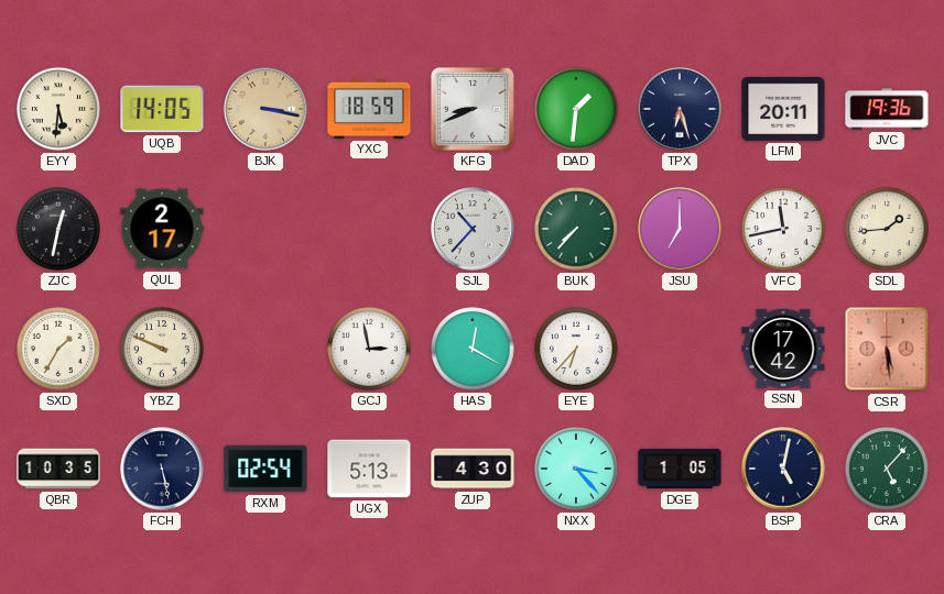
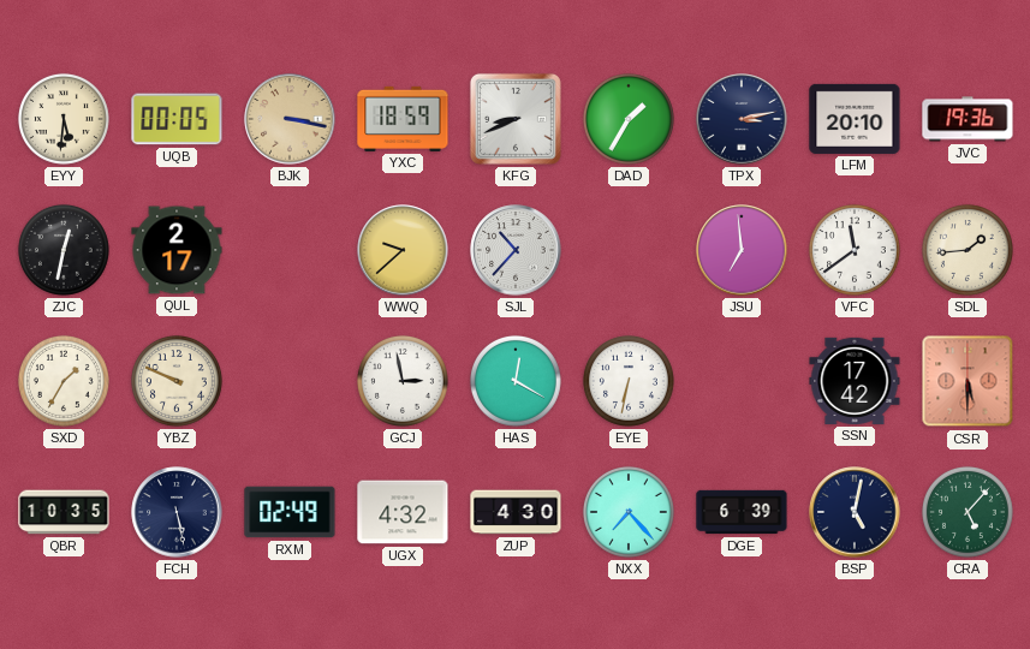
UQB: 14:05 -> 00:05
DAD: 1:31 -> 1:35
TPX: 6:27 -> 3:13
LFM: 20:11 -> 20:10
WWQ: none -> 9:38
BUK: 7:37 -> none
JSU: 7:00 -> 6:59
VFC: 11:43 -> 11:39
EYE: 6:37 -> 6:32
CSR: 5:29 -> 5:30
RXM: 02:54 -> 02:49
UGX: 5:13 -> 4:32
NXX: 3:23 -> 7:23
DGE: 1:05 -> 6:39
